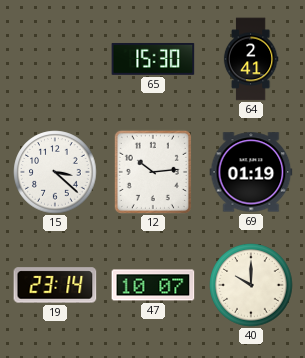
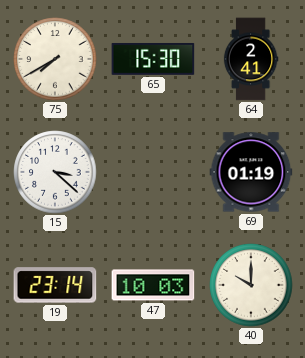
75: none -> 7:40
12: 10:14 -> none
47: 10:07 -> 10:03
